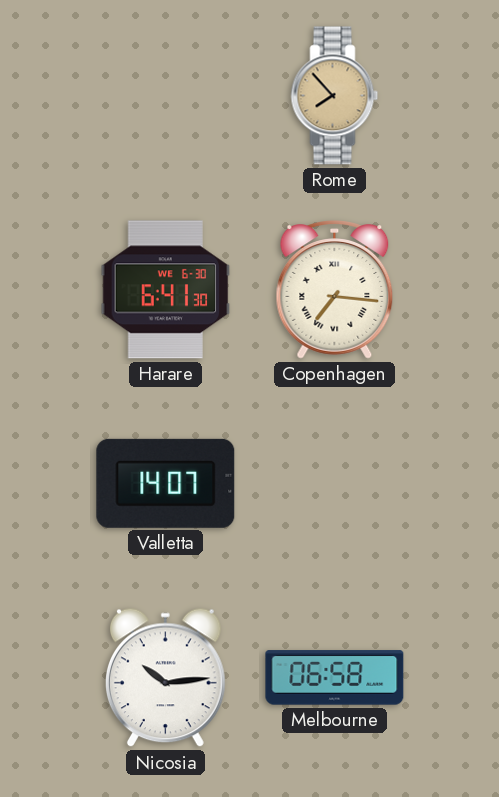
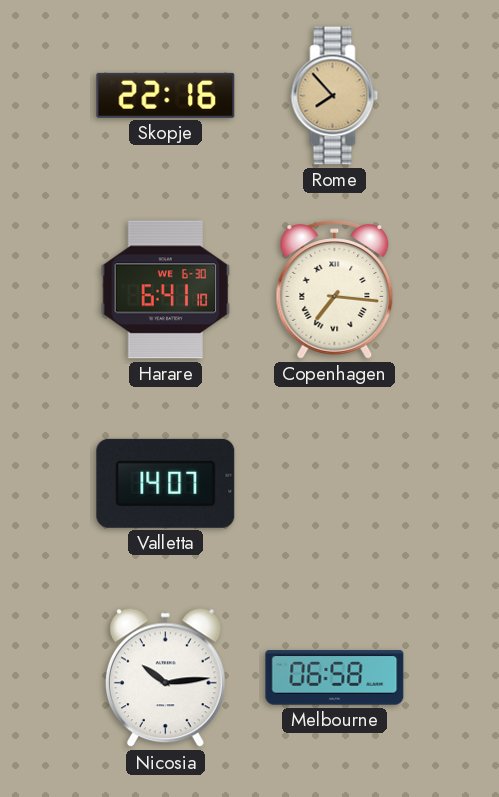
Skopje: none -> 22:16
Harare: 6:41:30 -> 6:41:10
